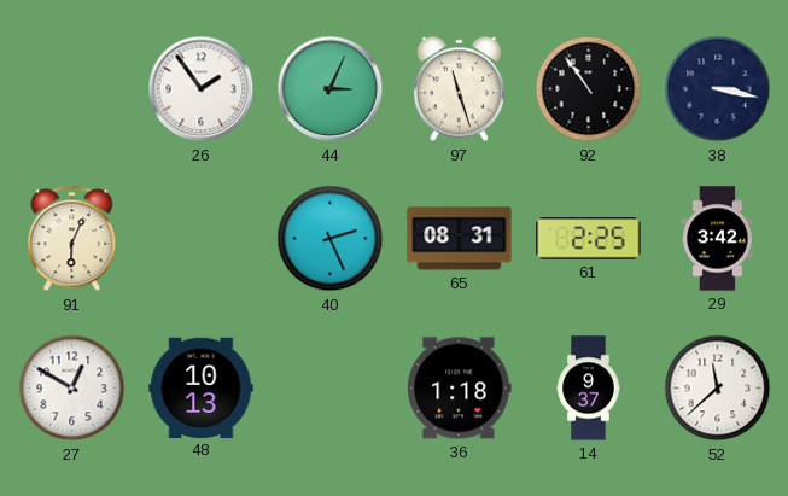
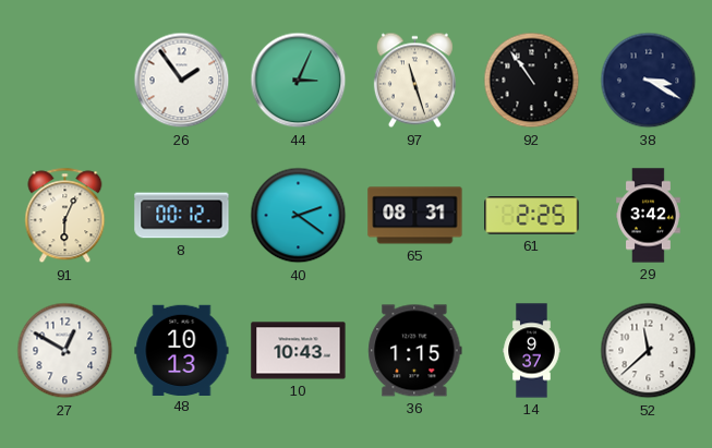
38: 3:17 -> 3:20
8: none -> 00:12
40: 2:26 -> 2:21
10: none -> 10:43
36: 1:18 -> 1:15
